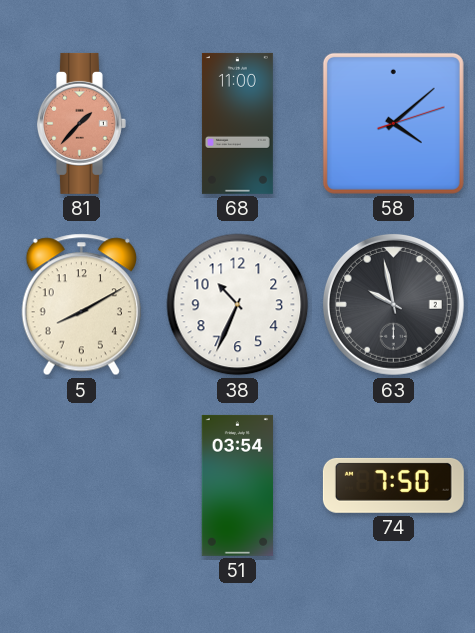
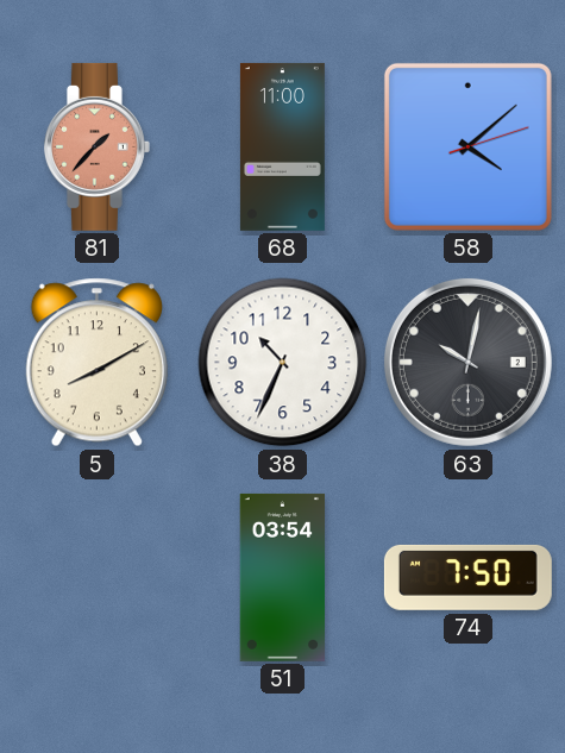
63: 9:58 -> 10:02
